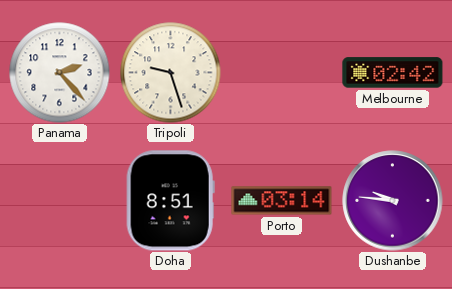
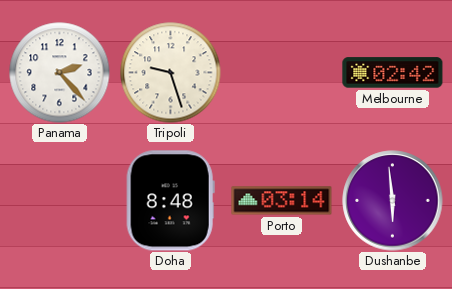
Doha: 8:51 -> 8:48
Dushanbe: 9:46 -> 5:59
